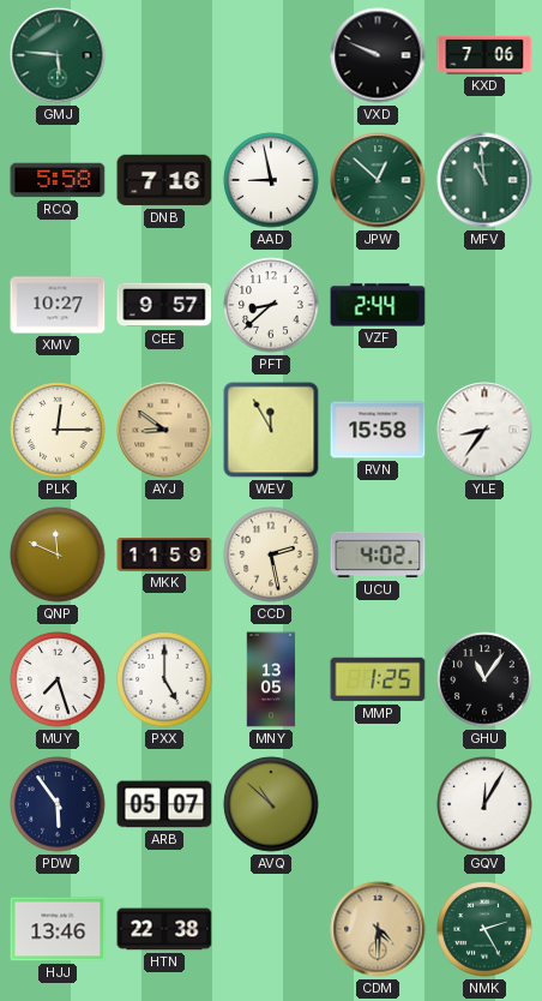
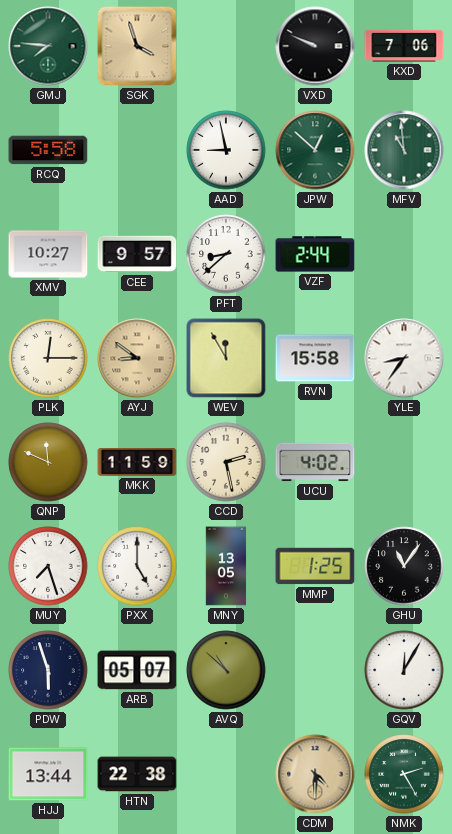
GMJ: 5:46 -> 7:46
SGK: none -> 3:57
DNB: 7:16 -> none
PDW: 5:54 -> 5:57
HJJ: 13:46 -> 13:44
